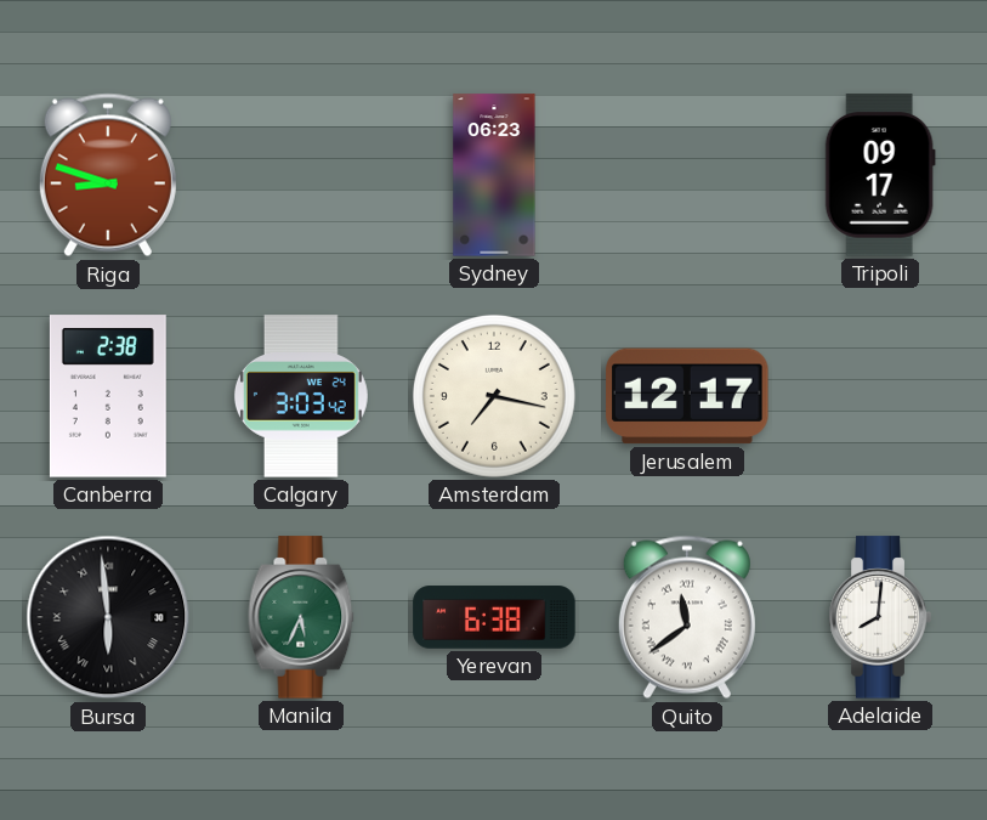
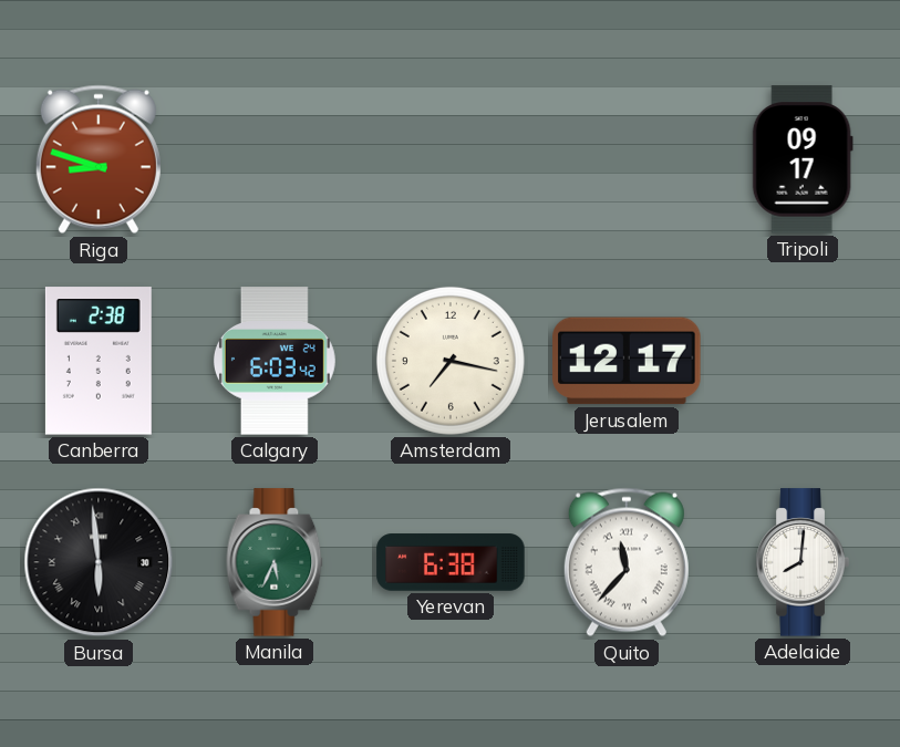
Sydney: 06:23 -> none
Calgary: 3:03 -> 6:03
Quito: 11:39 -> 11:37
